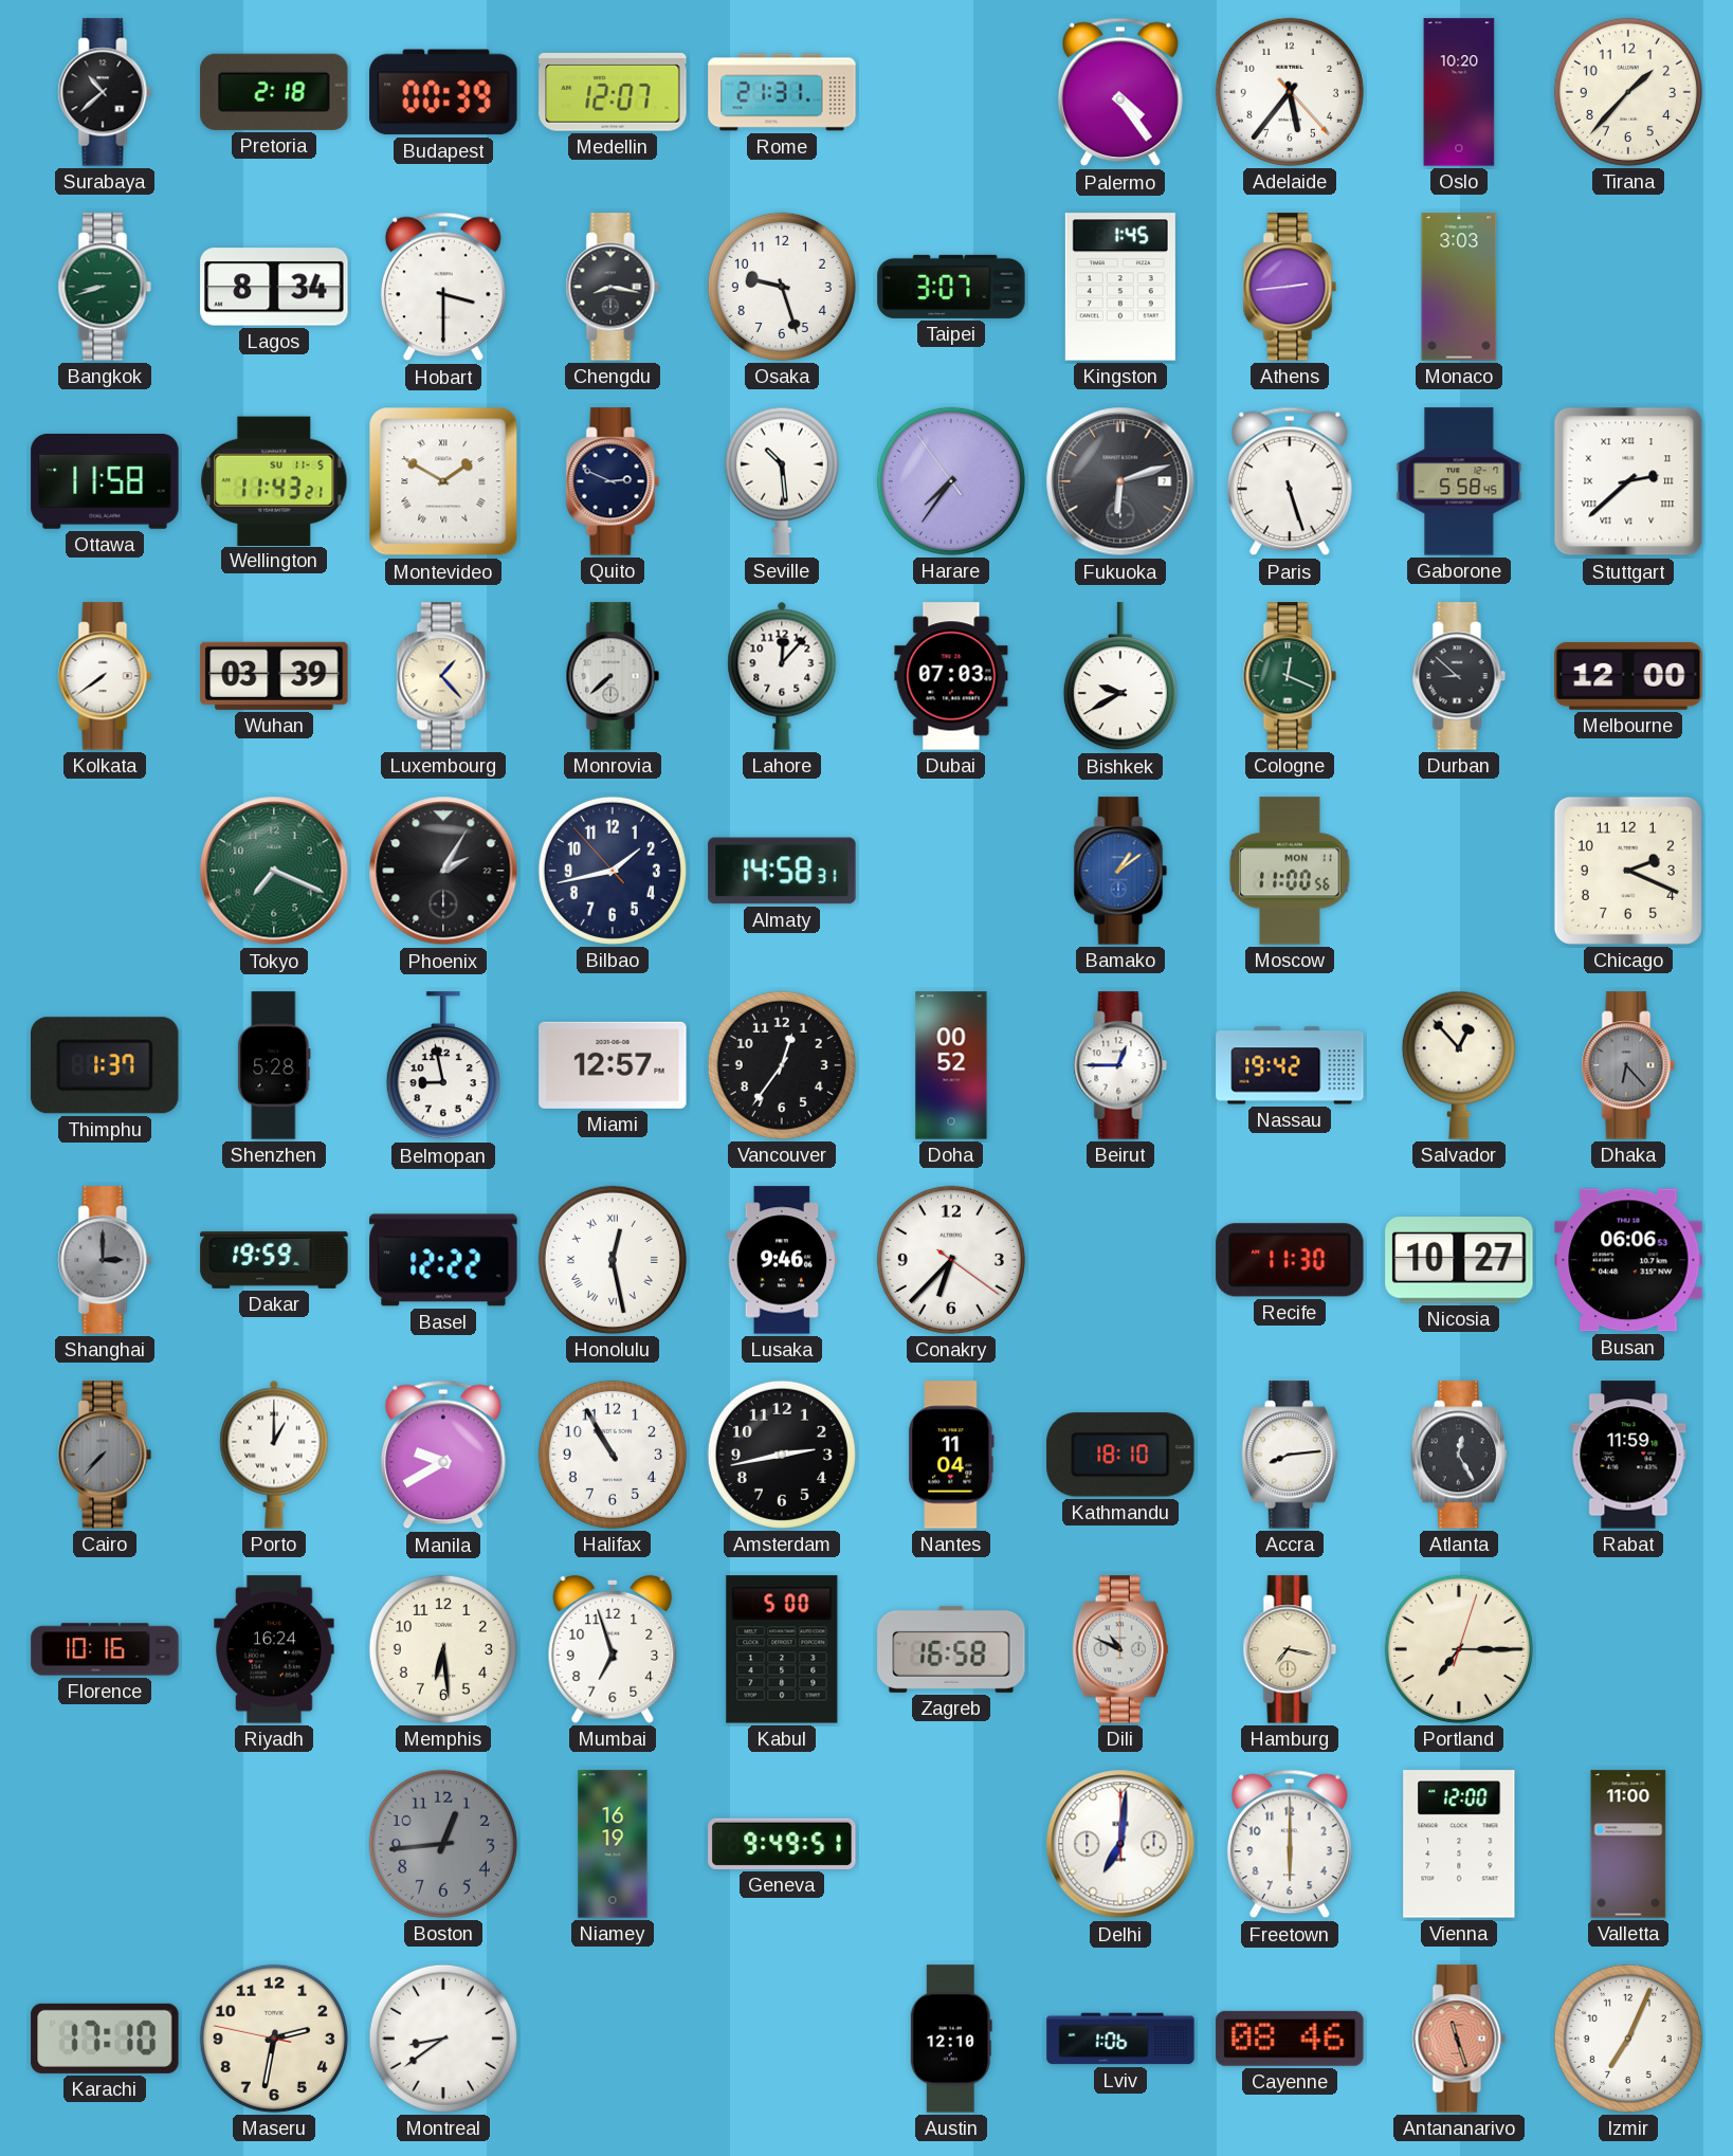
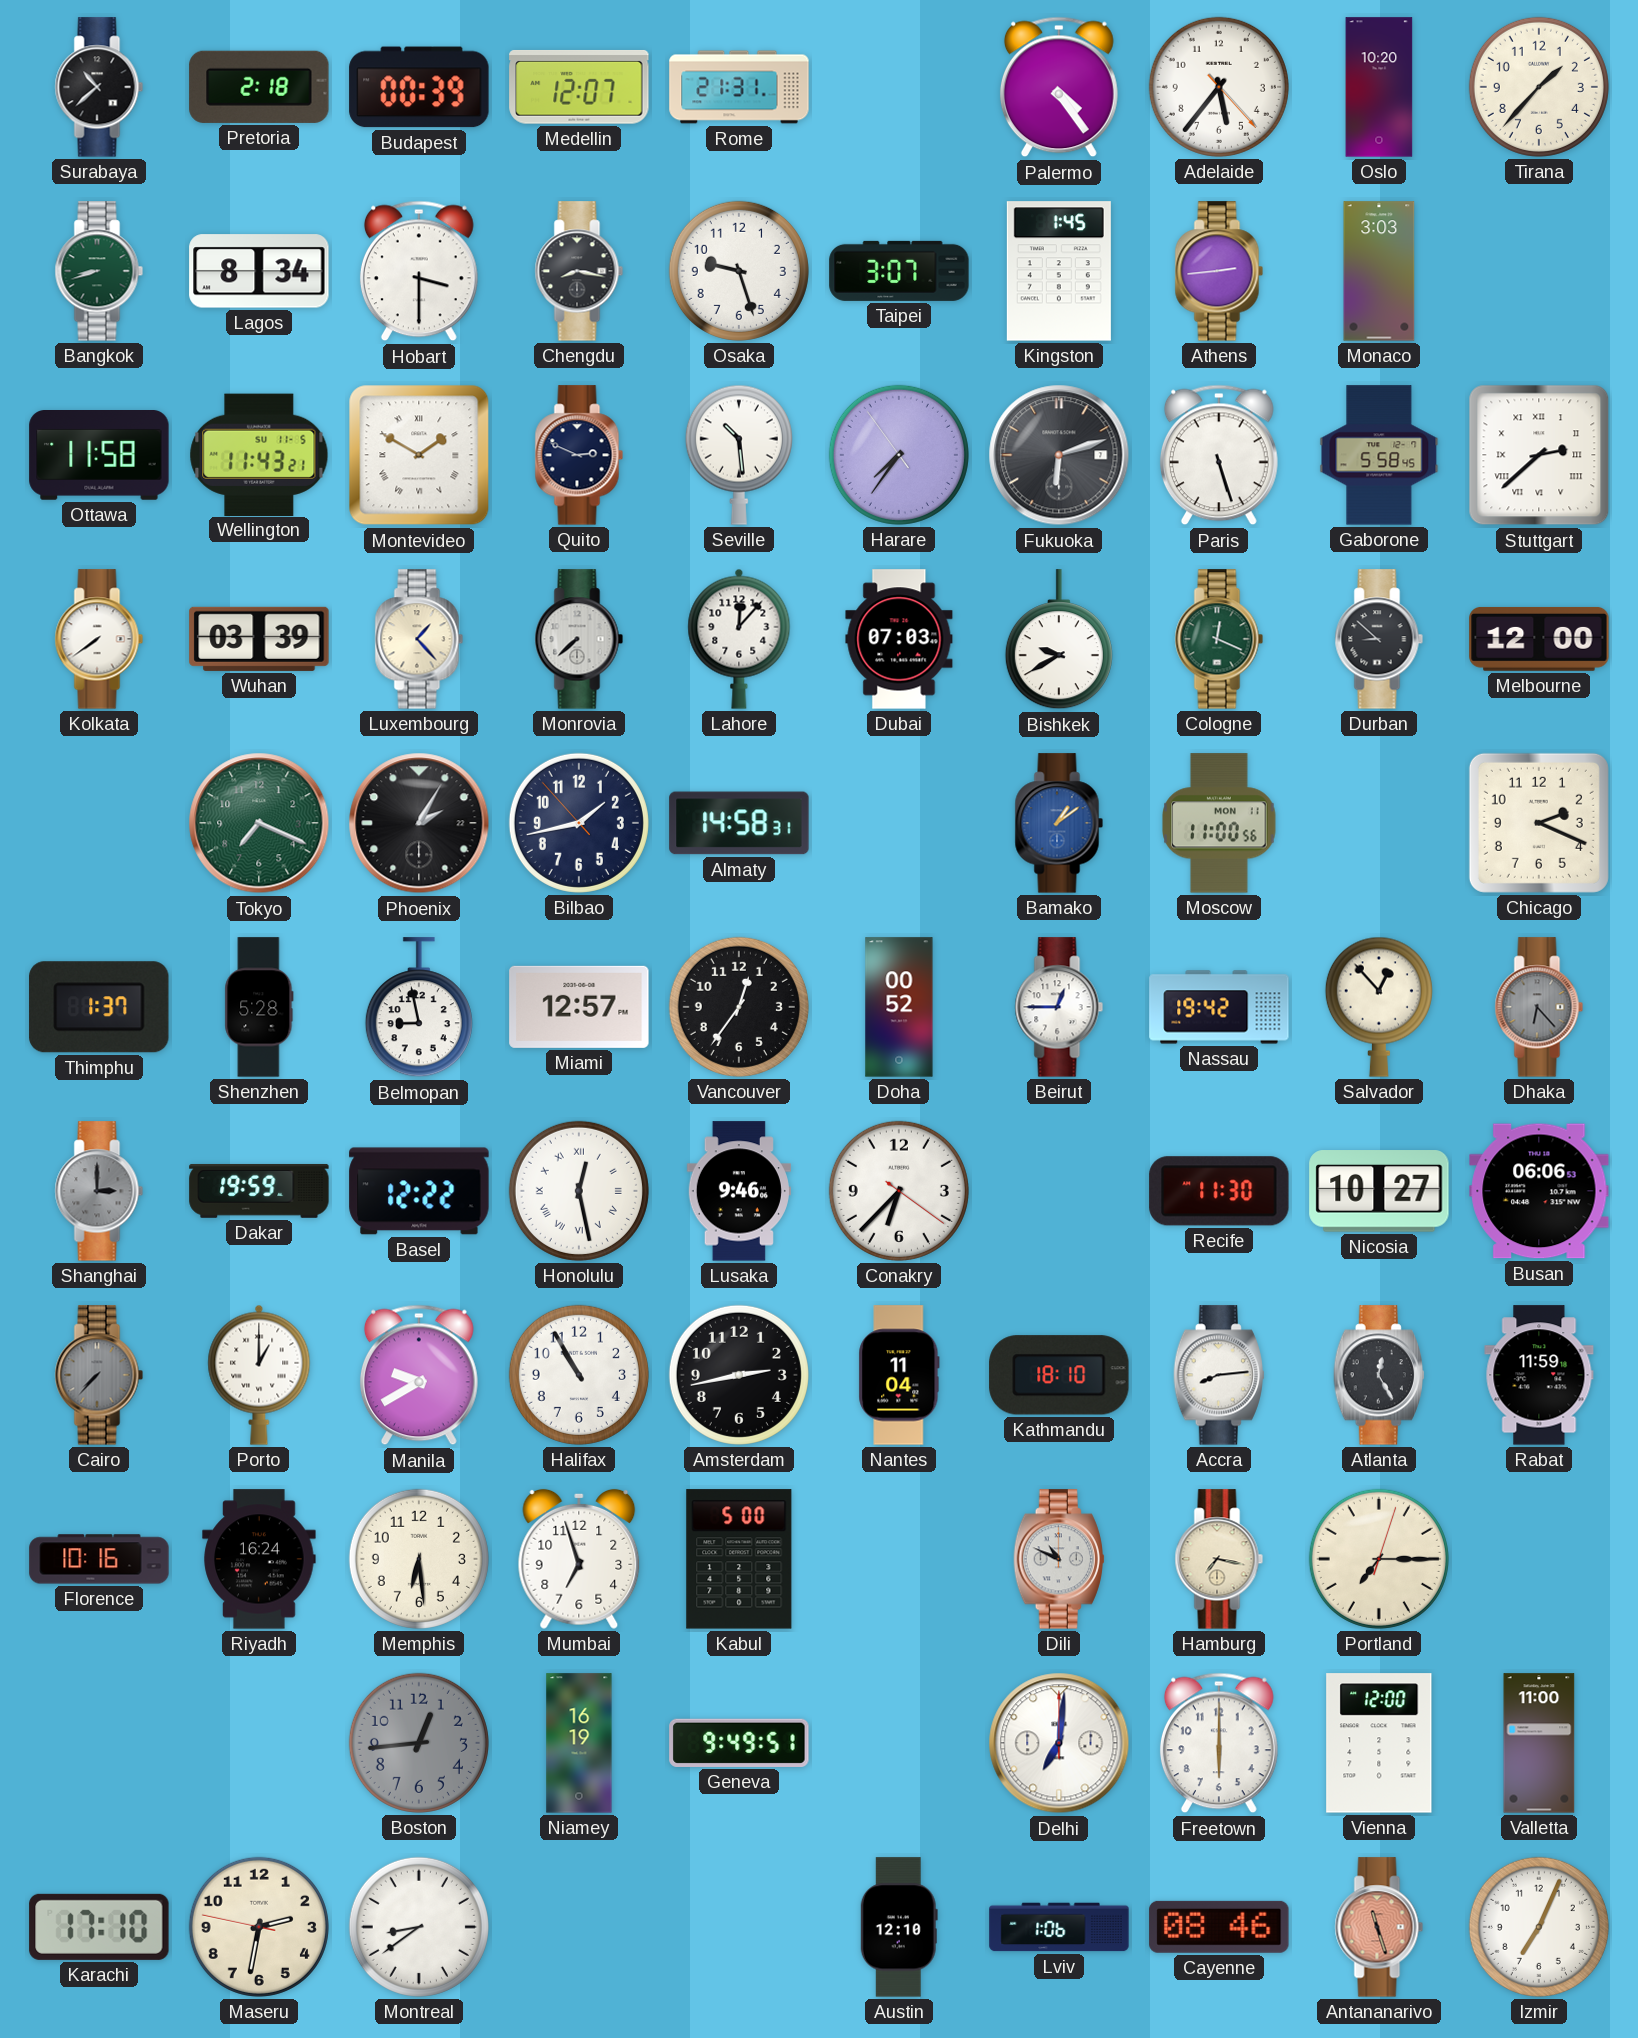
Zagreb: 16:58 -> none
